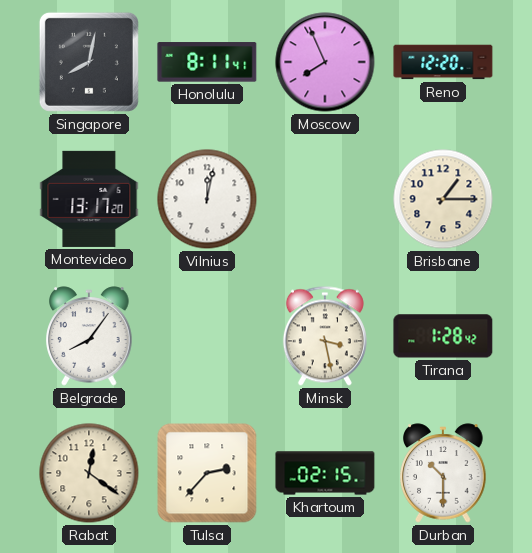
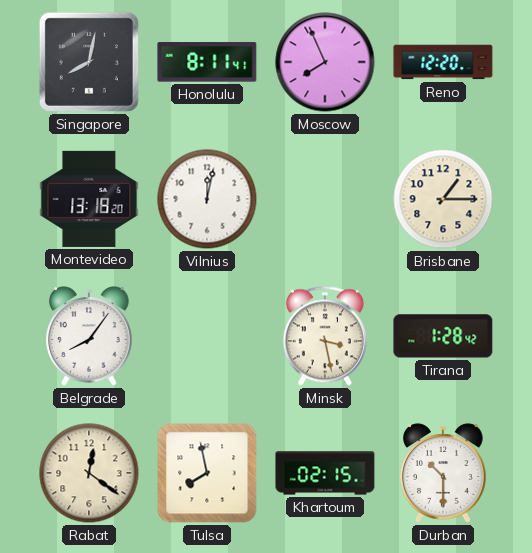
Montevideo: 13:17 -> 13:18
Tulsa: 2:37 -> 7:58
